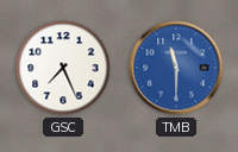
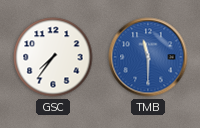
GSC: 7:26 -> 7:36
